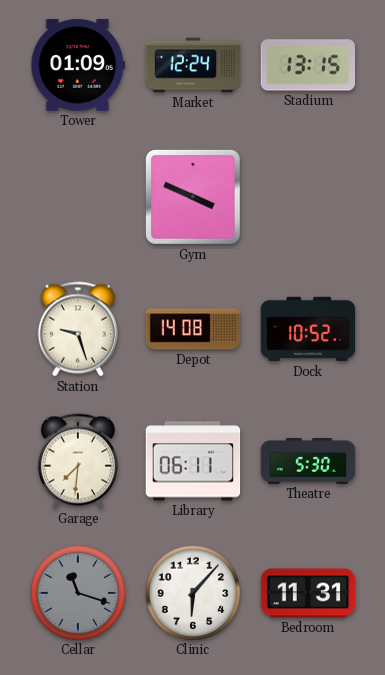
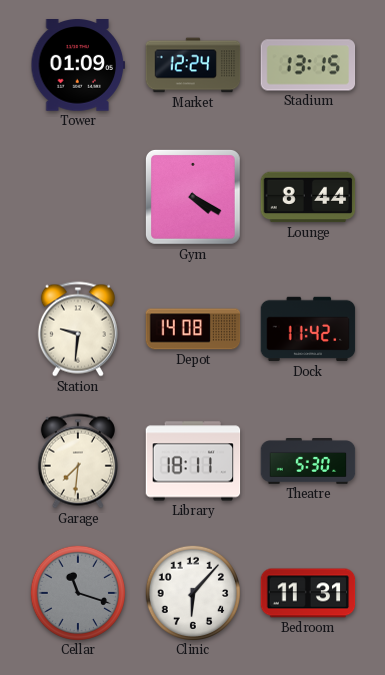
Gym: 3:49 -> 4:20
Lounge: none -> 8:44
Station: 9:27 -> 9:31
Dock: 10:52 -> 11:42
Library: 06:11 -> 18:11
